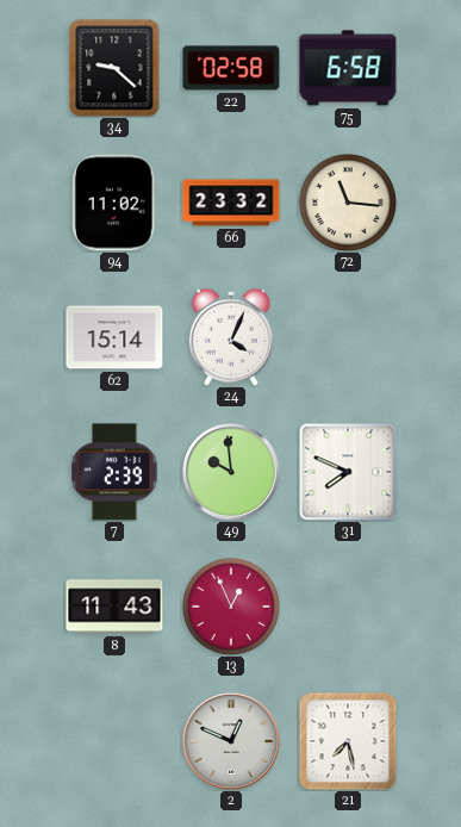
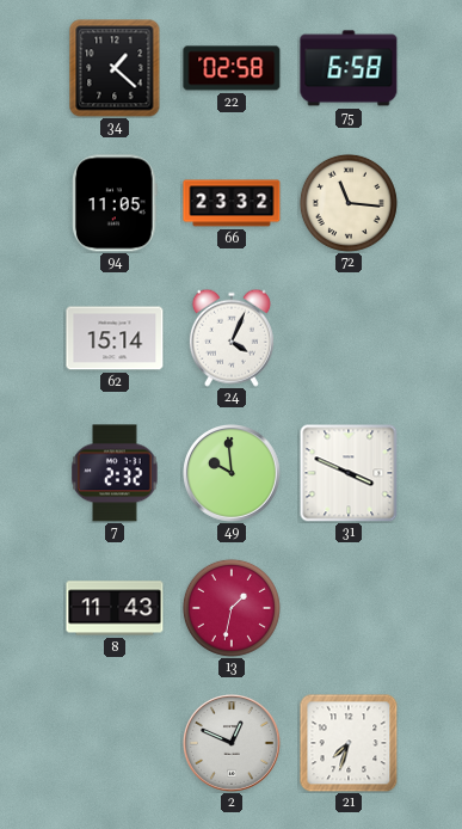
34: 9:22 -> 1:22
94: 11:02 -> 11:05
7: 2:39 -> 2:32
31: 7:49 -> 3:49
13: 12:56 -> 1:32
21: 7:28 -> 7:33
